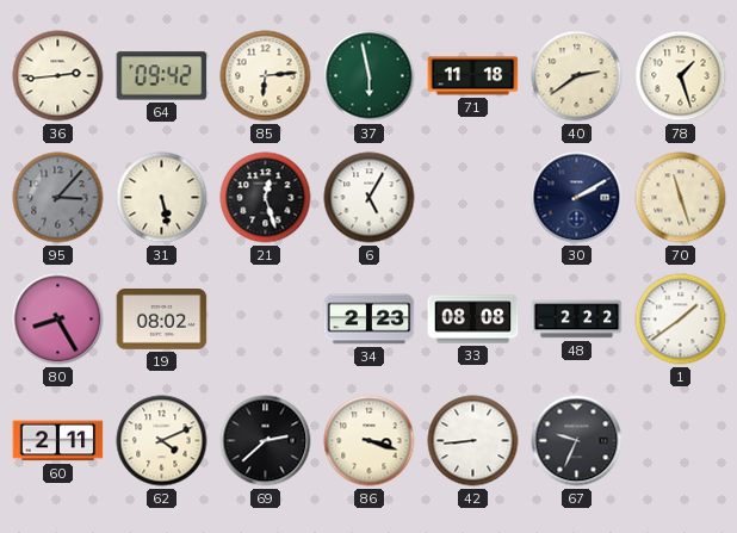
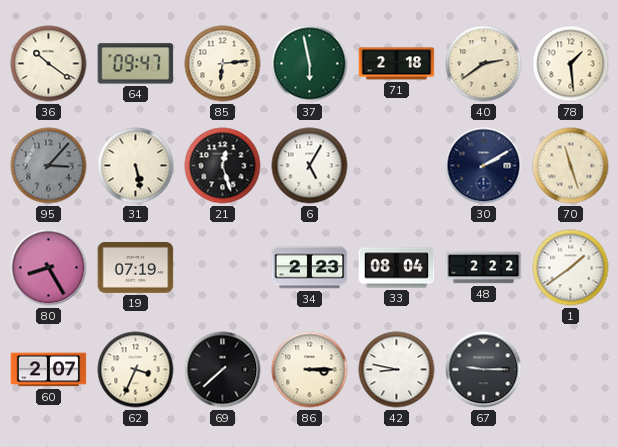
36: 2:44 -> 10:21
64: 09:42 -> 09:47
71: 11:18 -> 2:18
78: 1:27 -> 1:29
19: 08:02 -> 07:19
33: 08:08 -> 08:04
60: 2:11 -> 2:07
62: 4:11 -> 3:34
69: 2:38 -> 7:38
86: 3:18 -> 3:15
42: 8:44 -> 8:47
67: 9:34 -> 9:15
